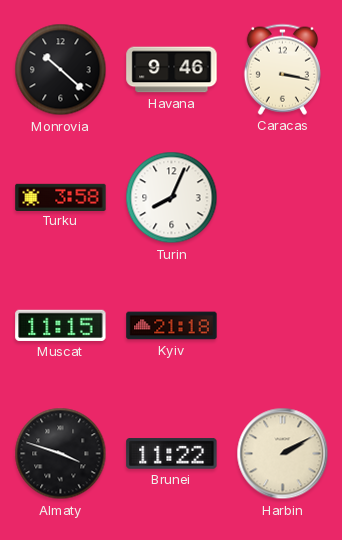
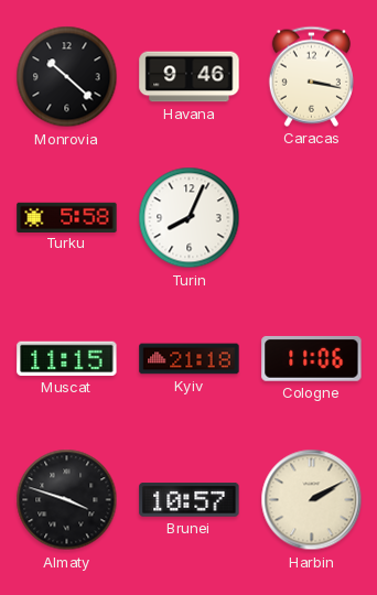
Turku: 3:58 -> 5:58
Cologne: none -> 11:06
Brunei: 11:22 -> 10:57
